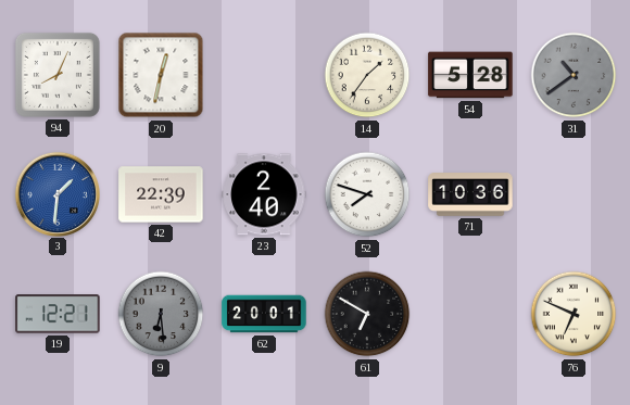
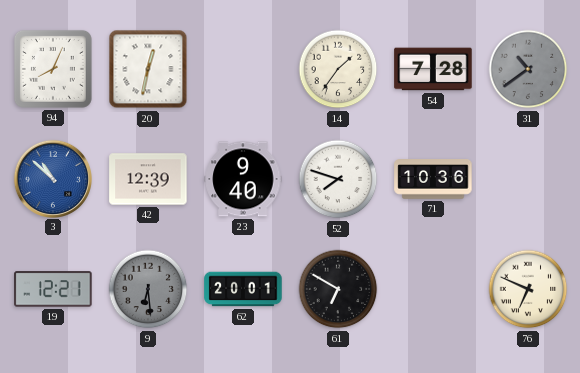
54: 5:28 -> 7:28
3: 1:31 -> 10:52
42: 22:39 -> 12:39
23: 2:40 -> 9:40
